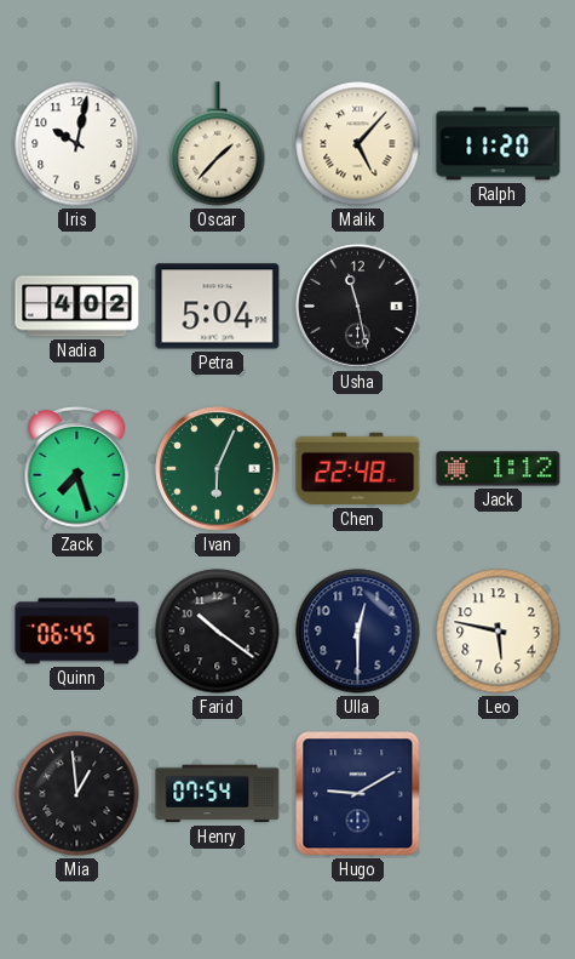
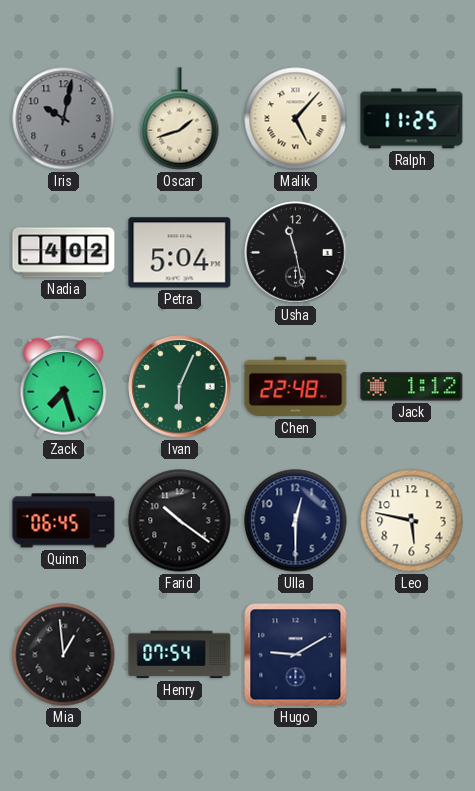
Iris dial: white -> grey
Oscar: 1:37 -> 1:42
Ralph: 11:20 -> 11:25
